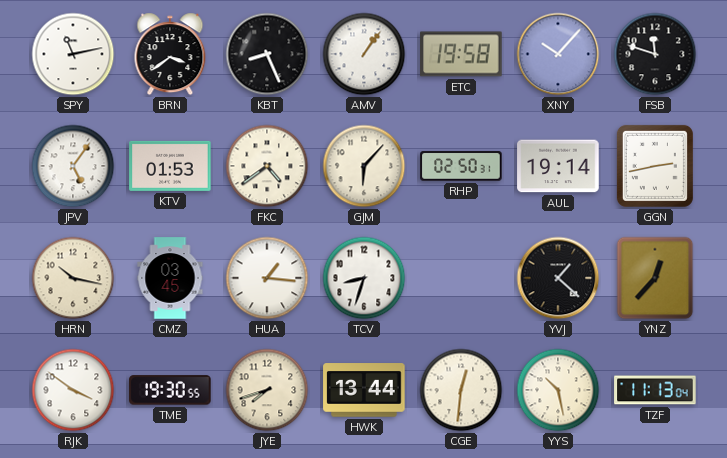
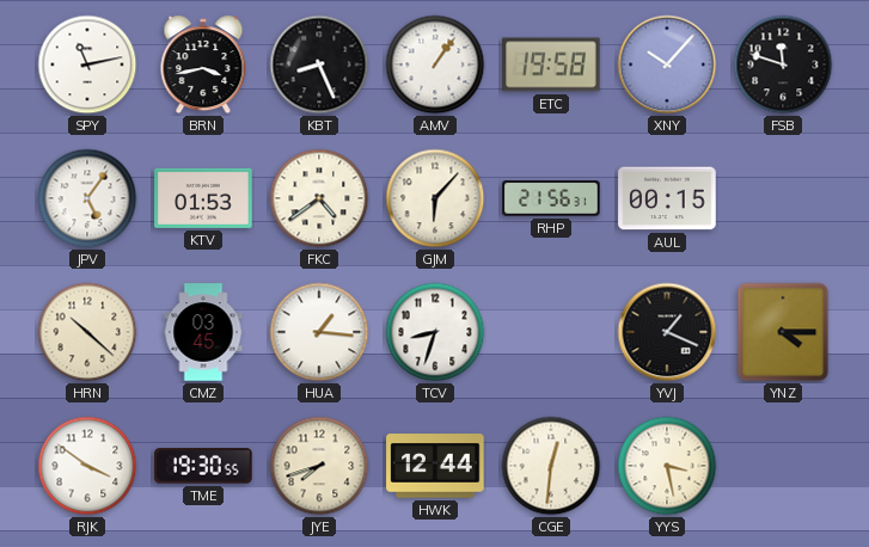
BRN: 3:39 -> 3:43
RHP: 02:50 -> 21:56
AUL: 19:14 -> 00:15
GGN: 2:43 -> none
HRN: 10:17 -> 10:22
YVJ: 1:22 -> 1:19
YNZ: 12:37 -> 4:15
HWK: 13:44 -> 12:44
YYS: 10:28 -> 3:28
TZF: 11:13 -> none
